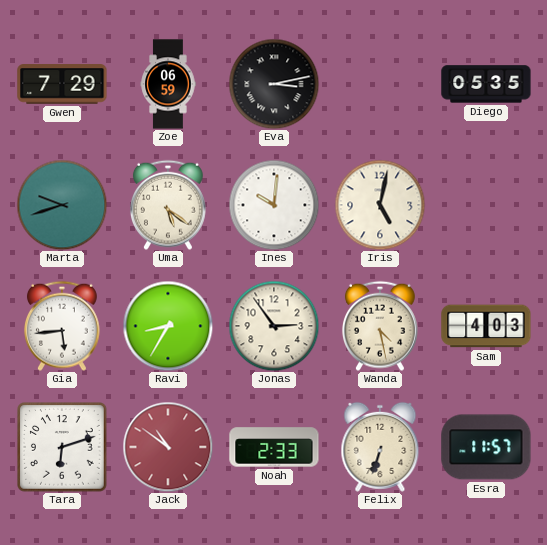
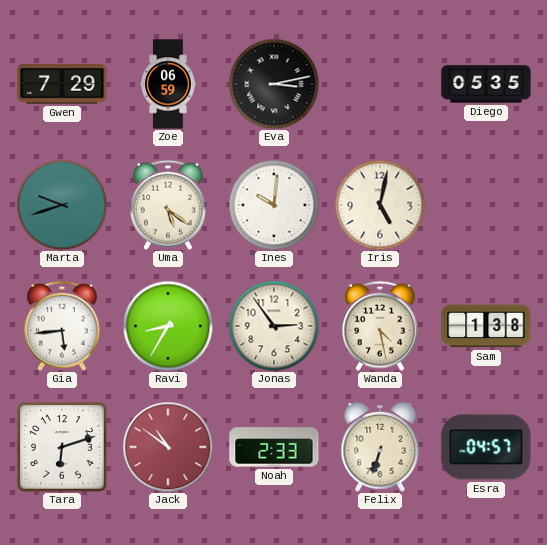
Sam: 4:03 -> 1:38
Esra: 11:57 -> 04:57
